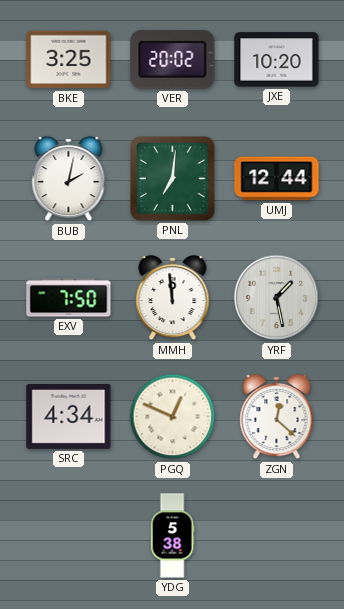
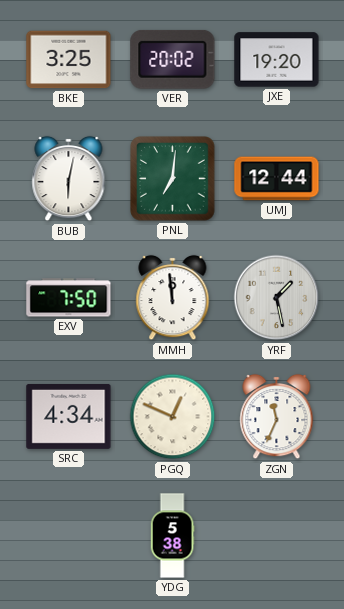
JXE: 10:20 -> 19:20
BUB: 2:02 -> 6:02
ZGN: 12:22 -> 11:34
